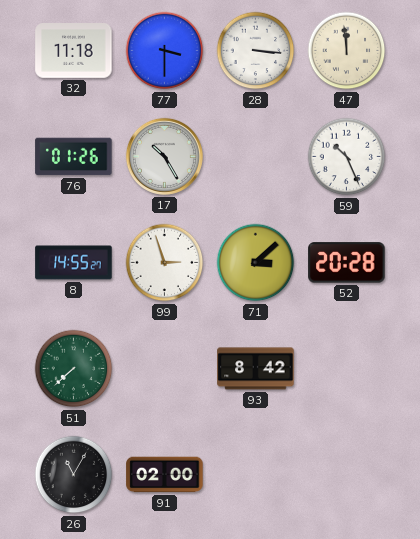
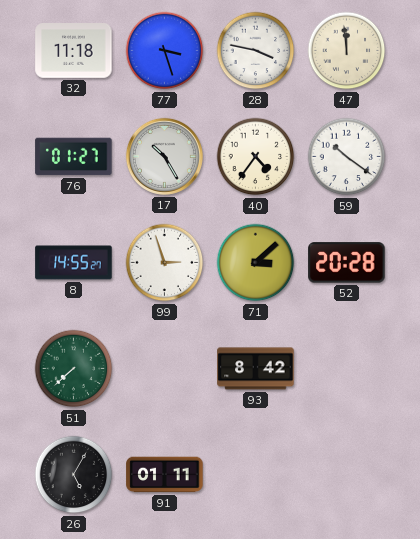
77: 3:30 -> 3:27
28: 3:16 -> 3:47
76: 01:26 -> 01:27
40: none -> 4:36
59: 10:26 -> 10:21
26: 11:05 -> 5:05
91: 02:00 -> 01:11
